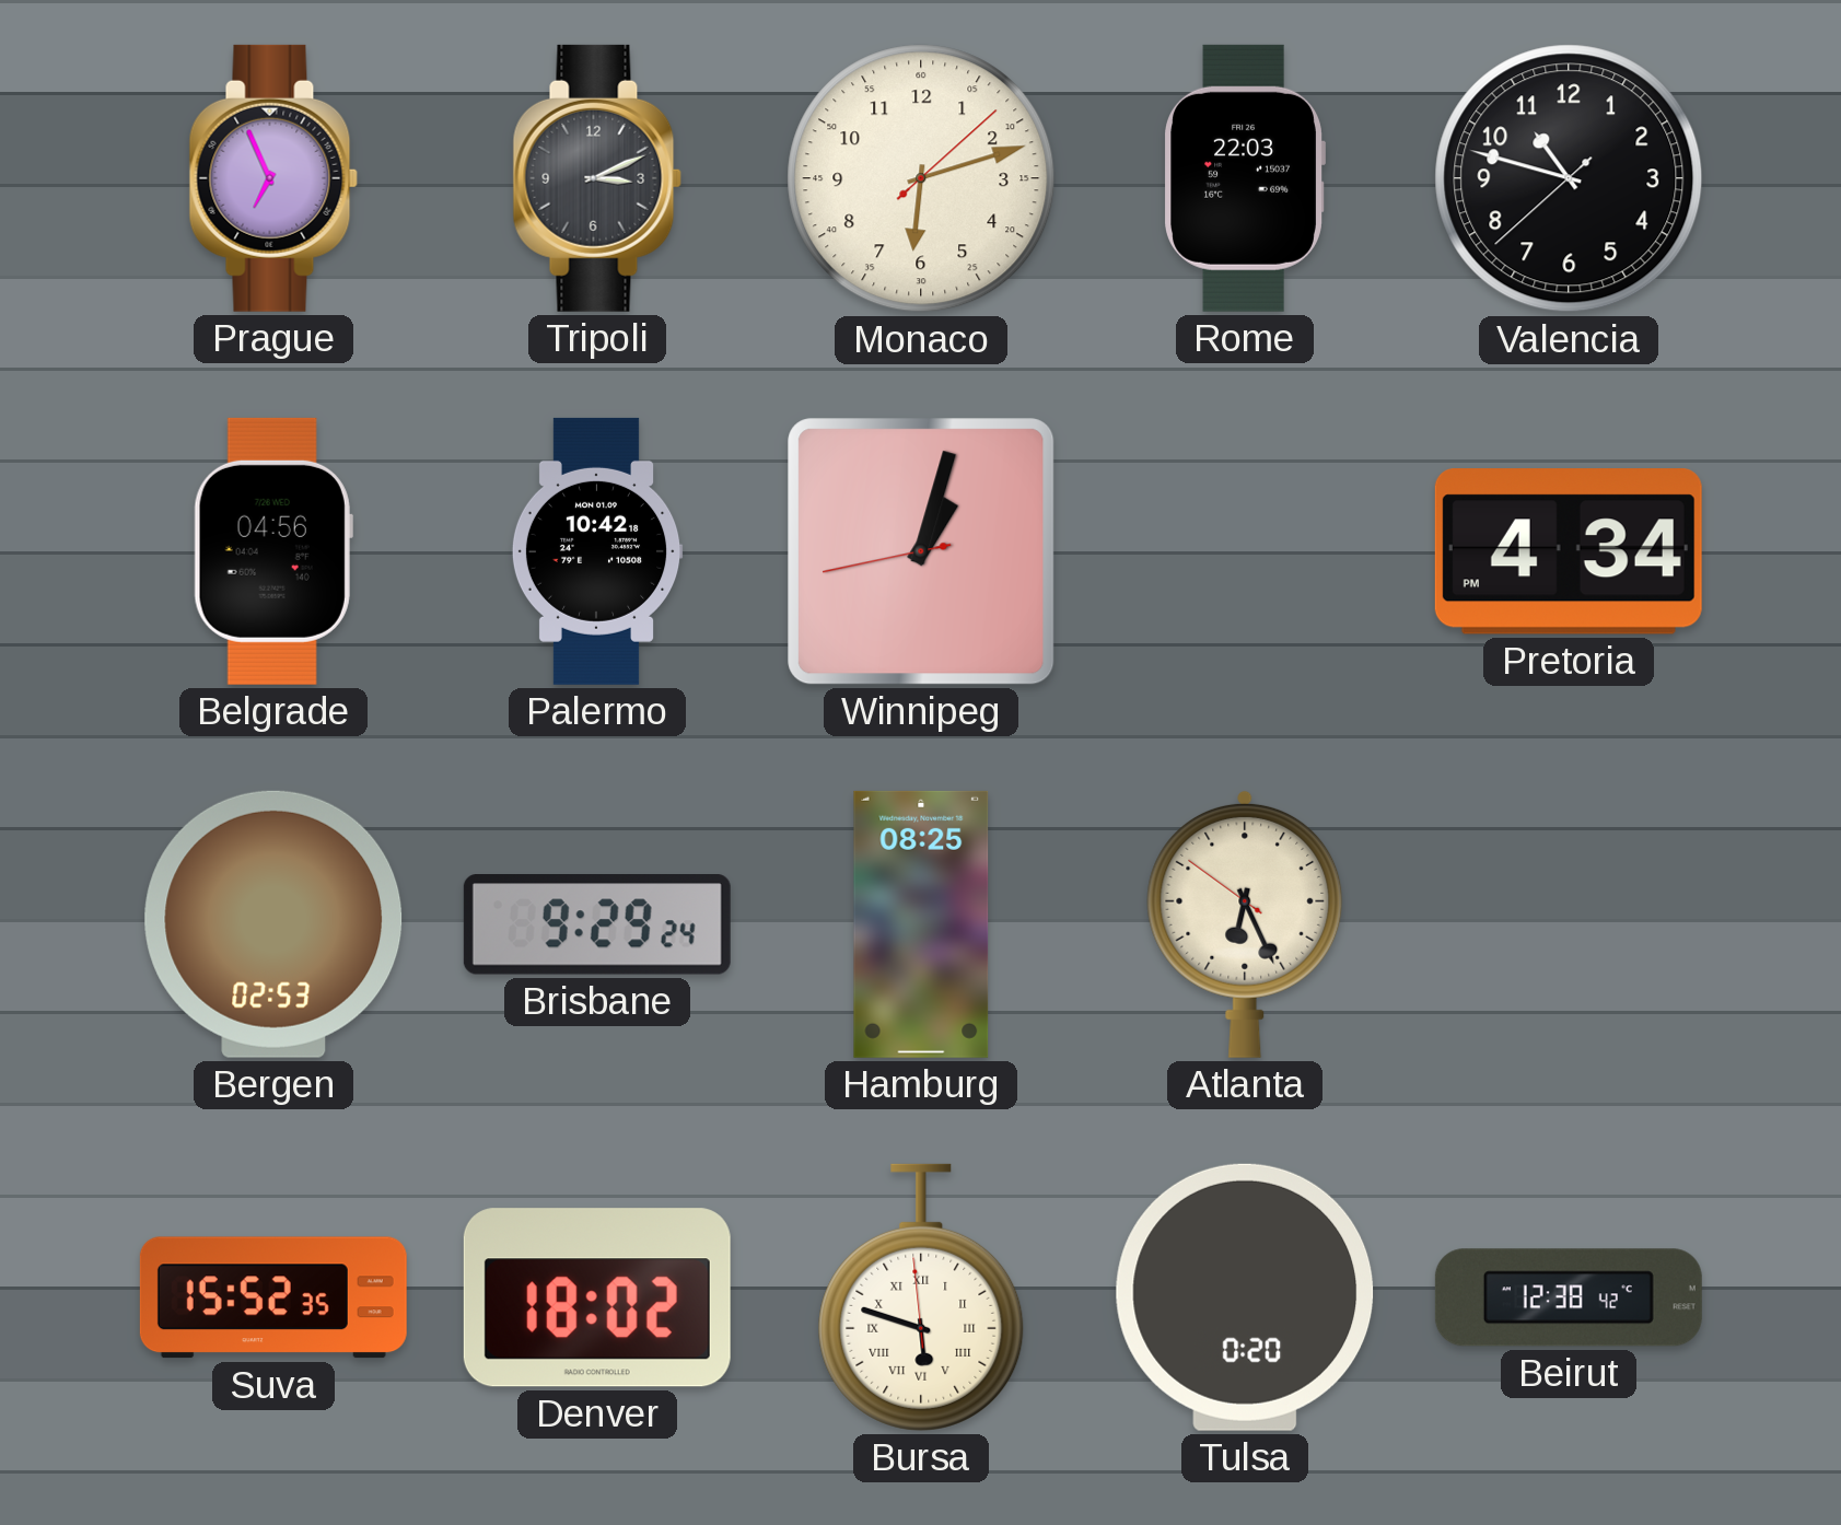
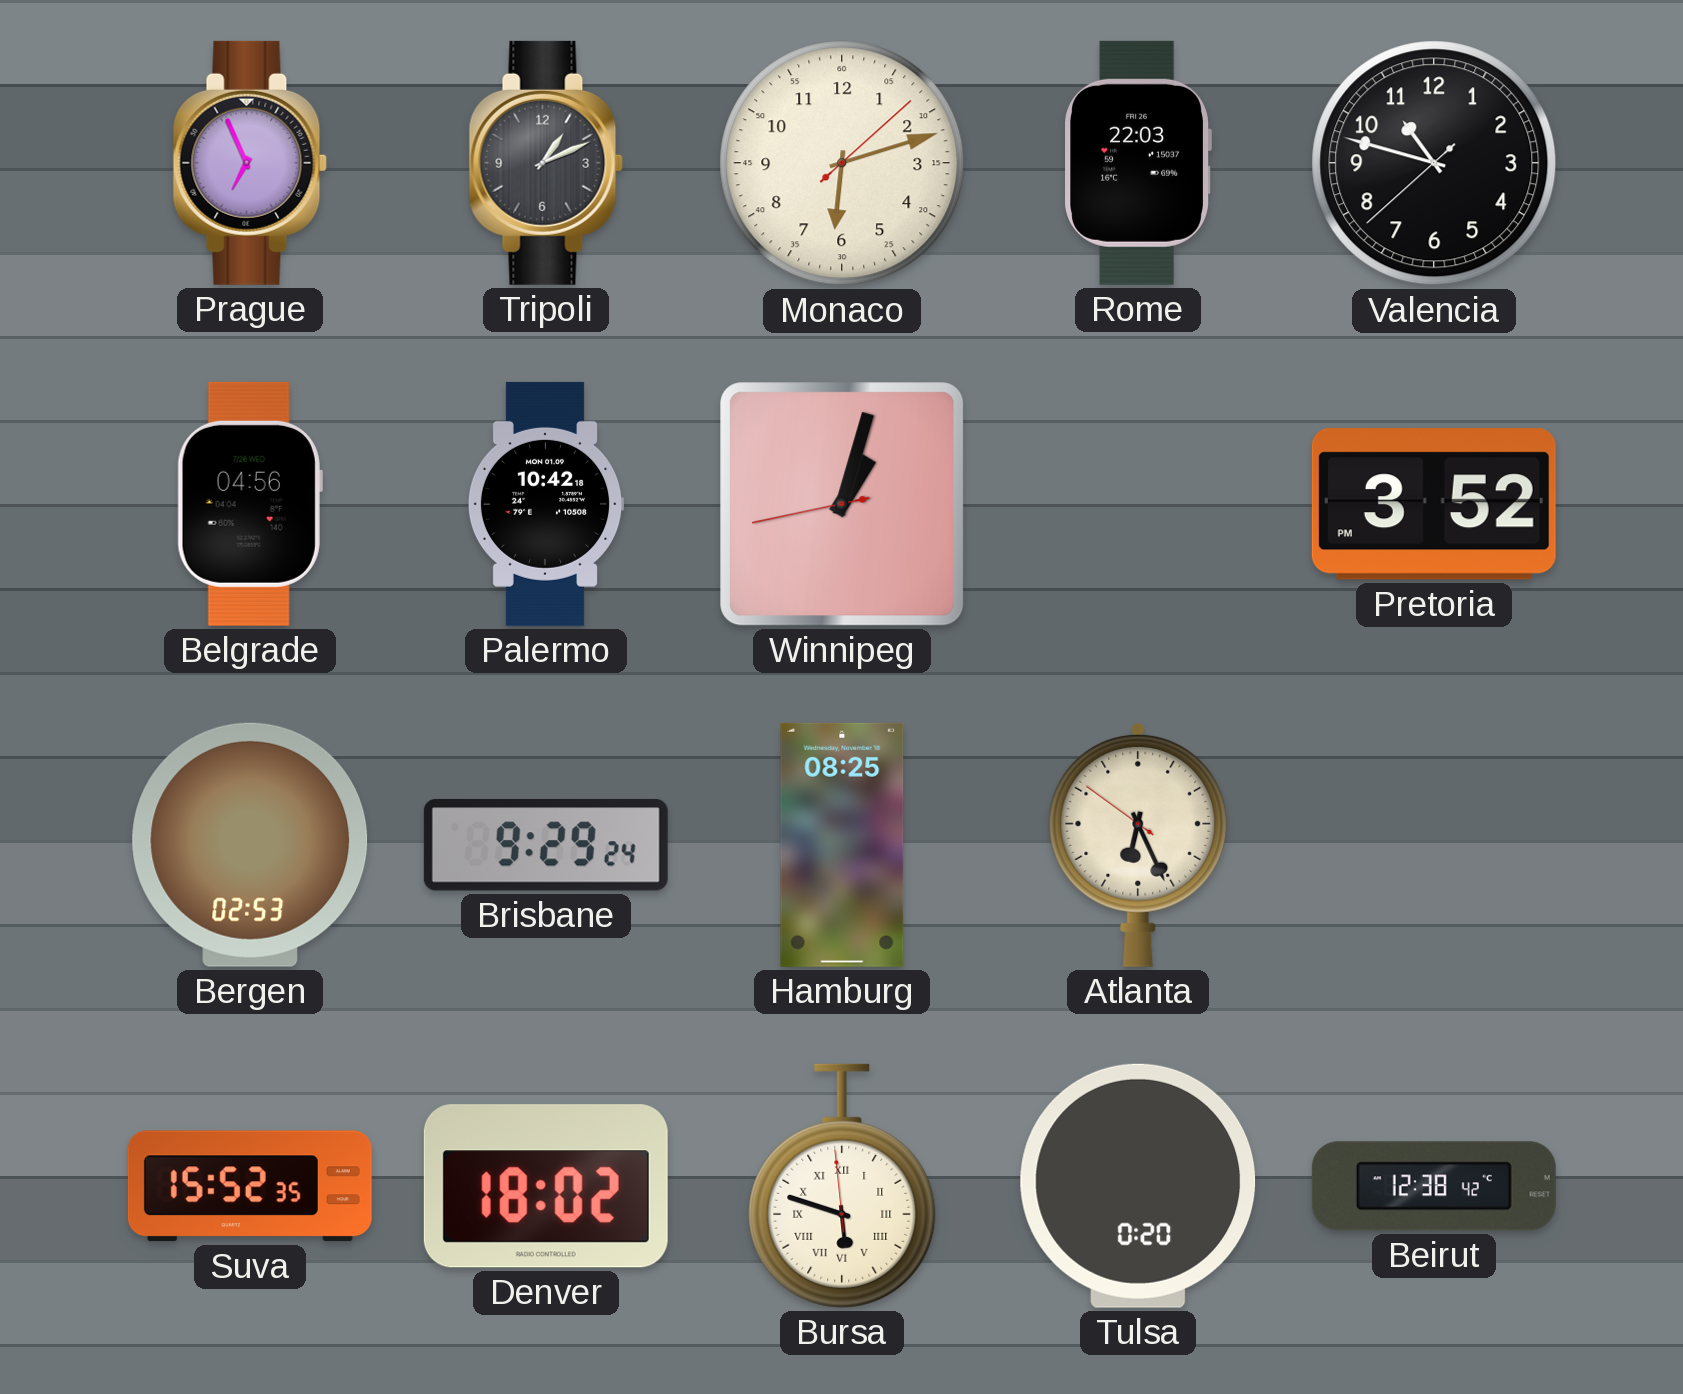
Tripoli: 3:11 -> 1:11
Pretoria: 4:34 -> 3:52
